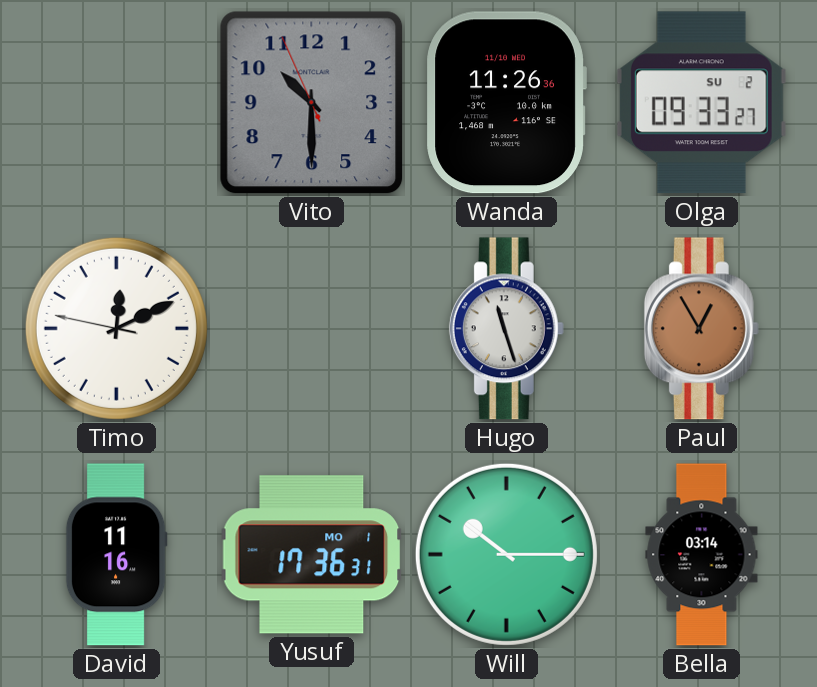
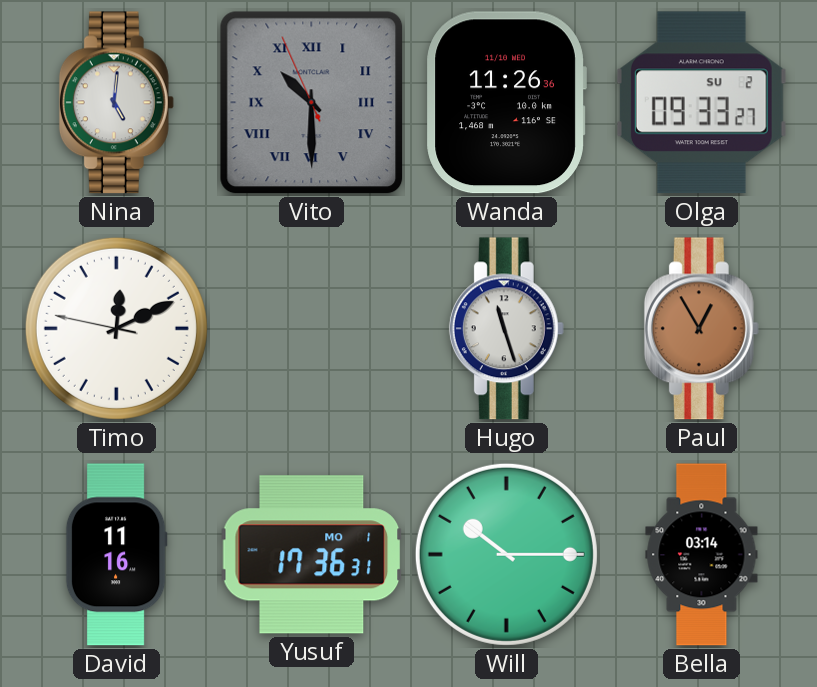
Nina: none -> 5:01
Vito numerals: Arabic -> Roman
